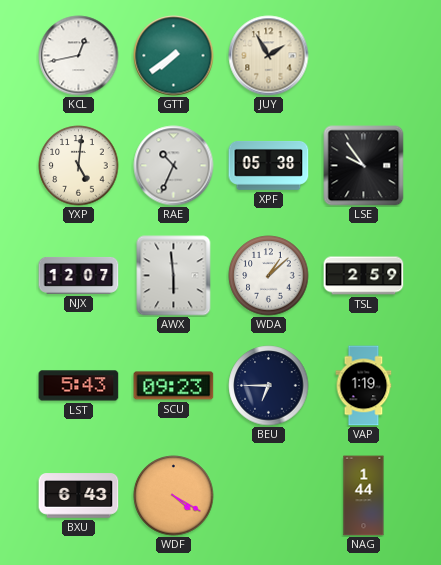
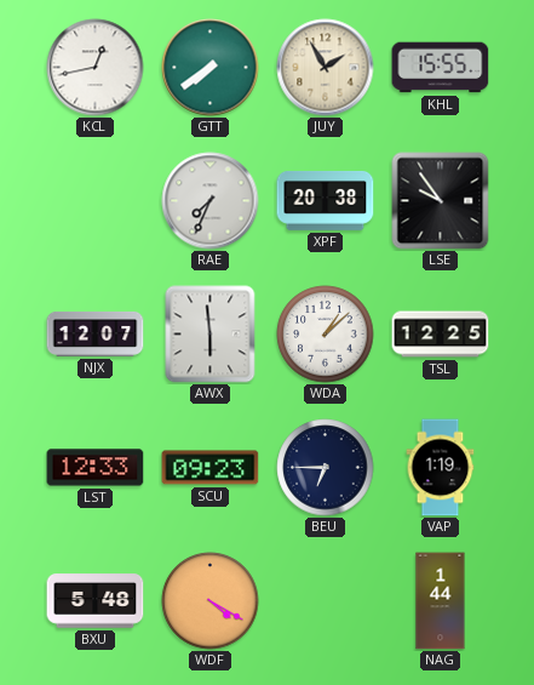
KHL: none -> 15:55
YXP: 5:01 -> none
RAE: 10:34 -> 7:34
XPF: 05:38 -> 20:38
TSL: 2:59 -> 12:25
LST: 5:43 -> 12:33
BXU: 6:43 -> 5:48
